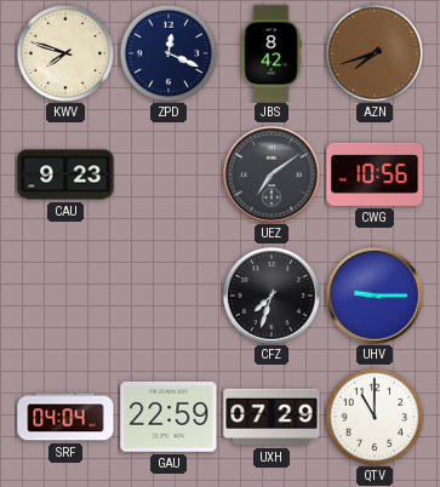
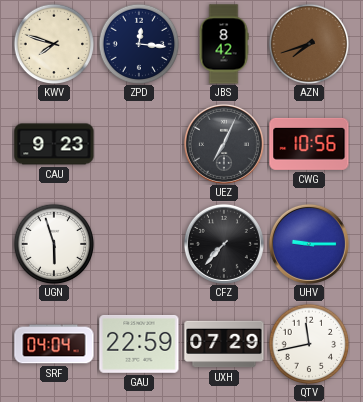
ZPD: 12:19 -> 12:16
UEZ: 7:09 -> 7:04
UGN: none -> 5:57
CFZ: 7:33 -> 7:37
QTV: 11:00 -> 11:43
